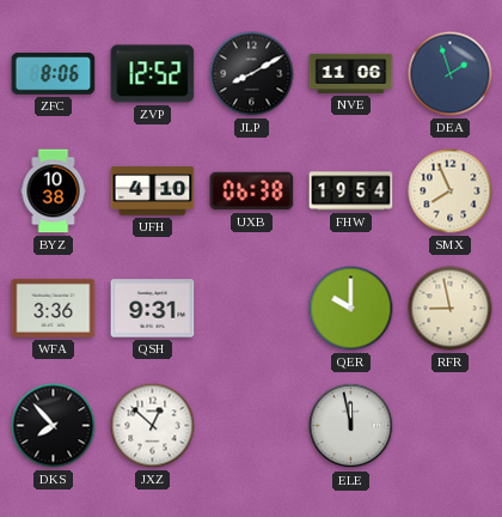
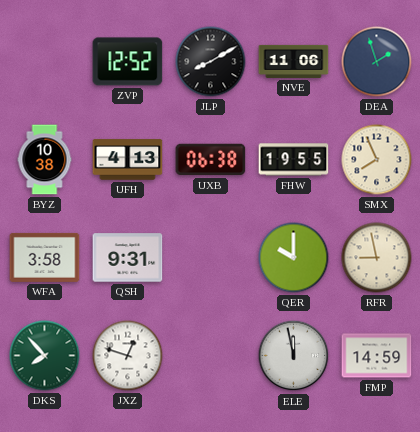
ZFC: 8:06 -> none
UFH: 4:10 -> 4:13
FHW: 19:54 -> 19:55
WFA: 3:36 -> 3:58
DKS dial: black -> green
JXZ: 12:52 -> 12:48
FMP: none -> 14:59
